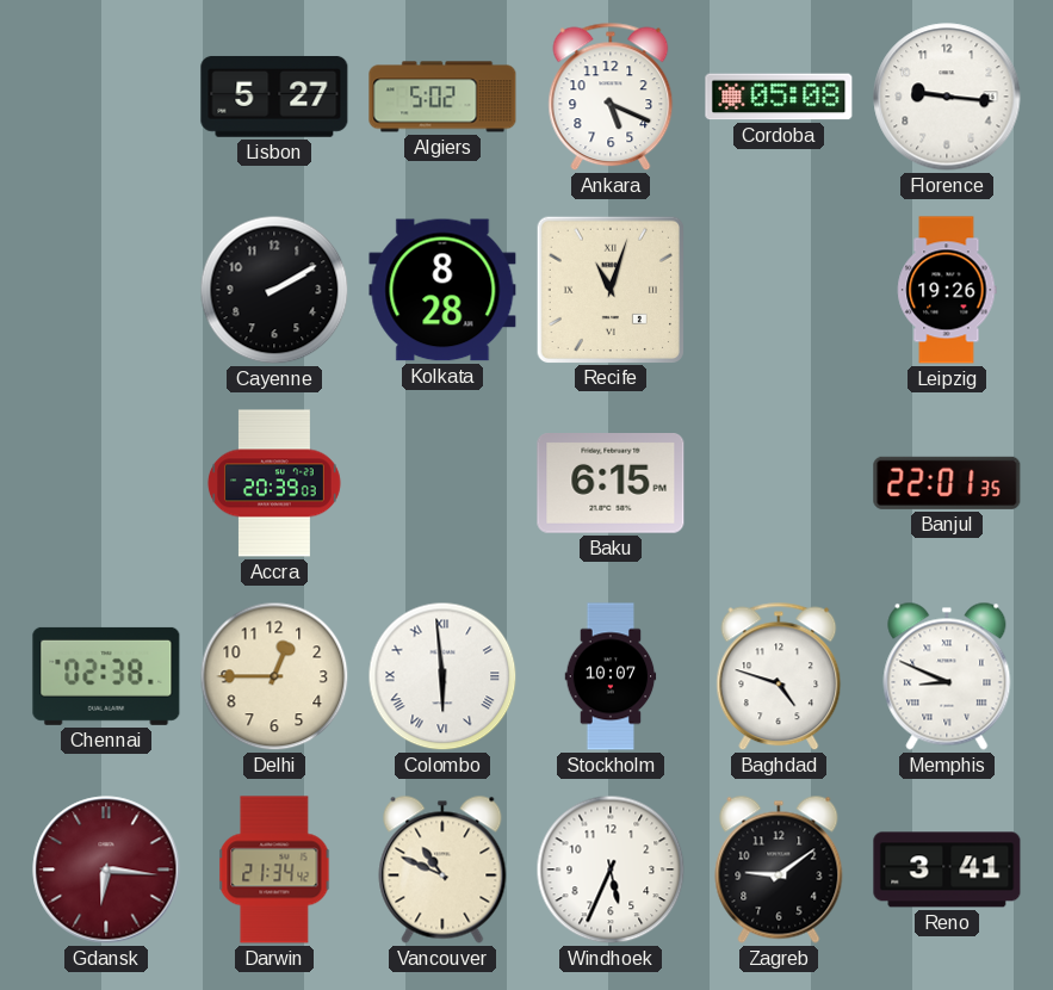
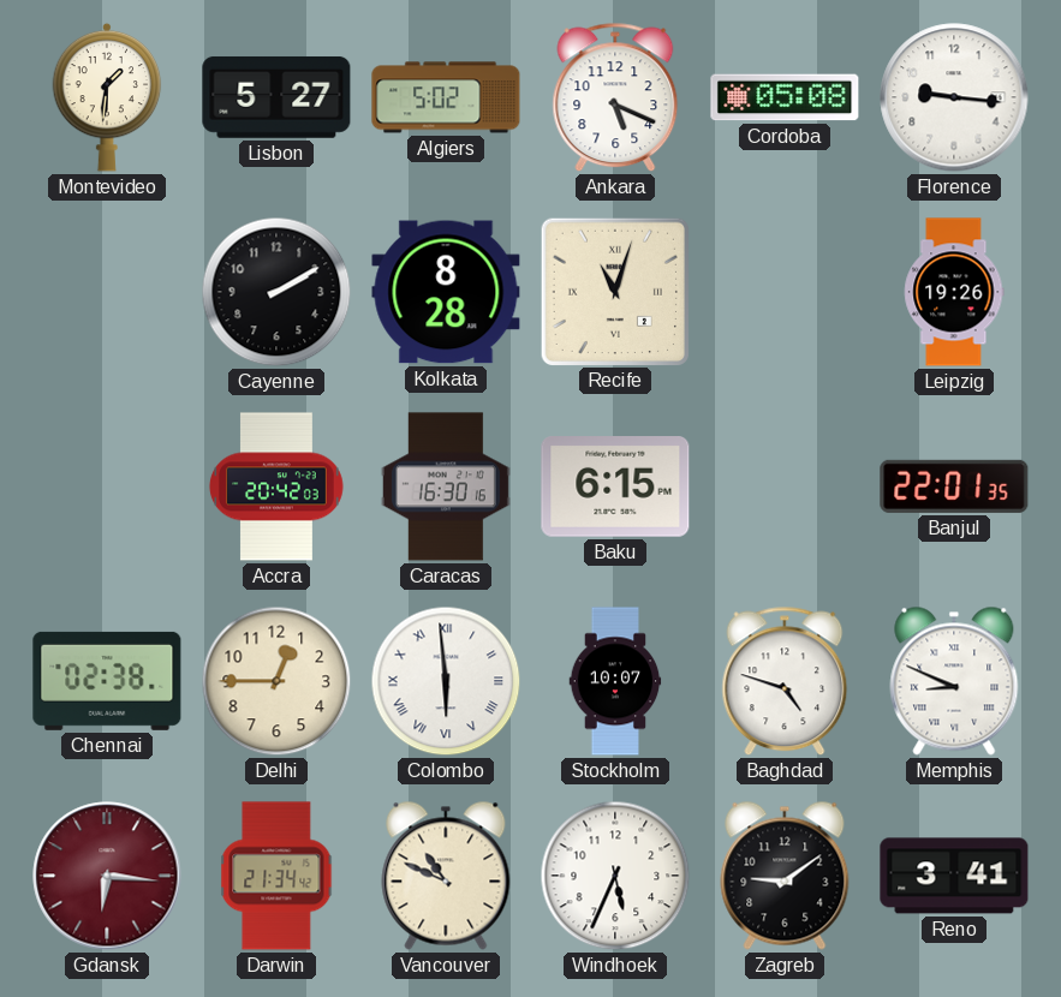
Montevideo: none -> 1:31
Accra: 20:39 -> 20:42
Caracas: none -> 16:30
